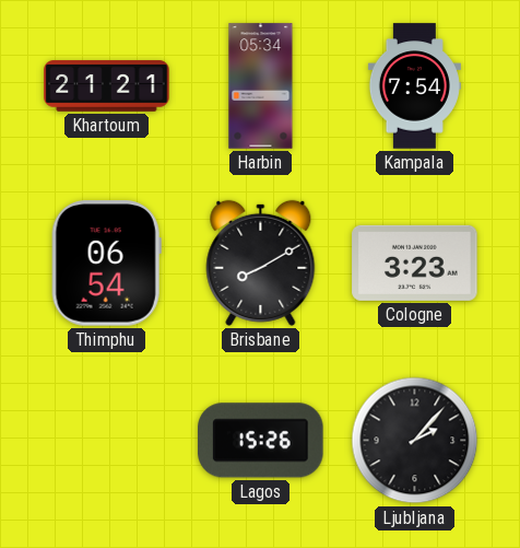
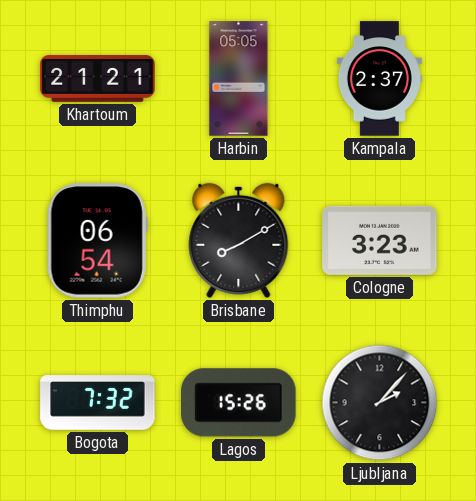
Harbin: 05:34 -> 05:05
Kampala: 7:54 -> 2:37
Bogota: none -> 7:32
